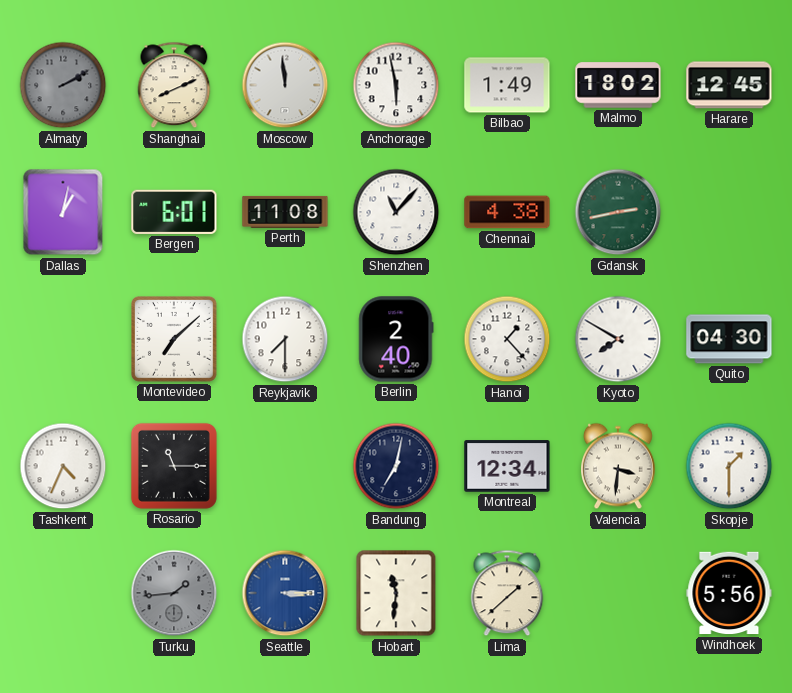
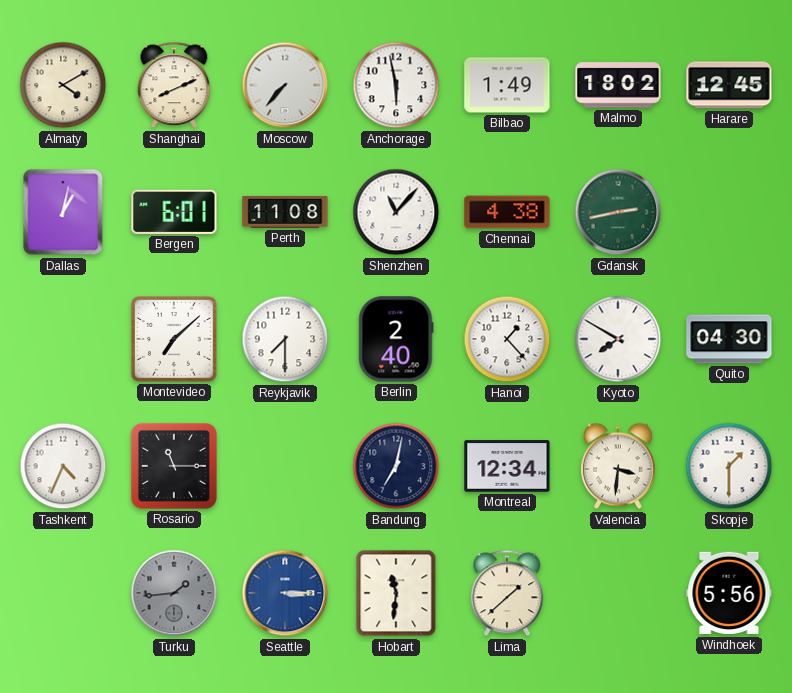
Almaty: 2:10 -> 4:10
Almaty dial: grey -> cream
Moscow: 11:59 -> 7:37
